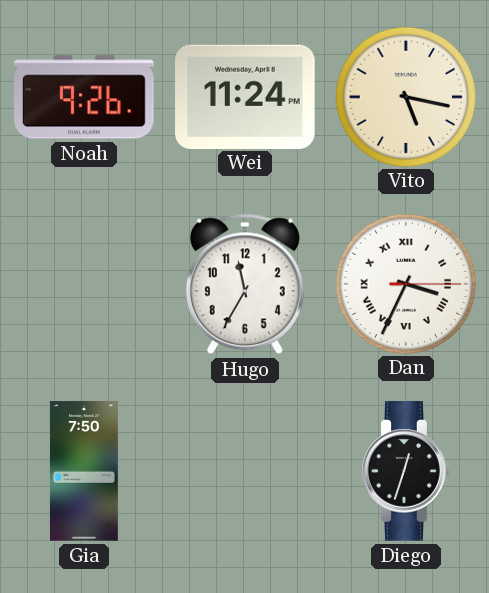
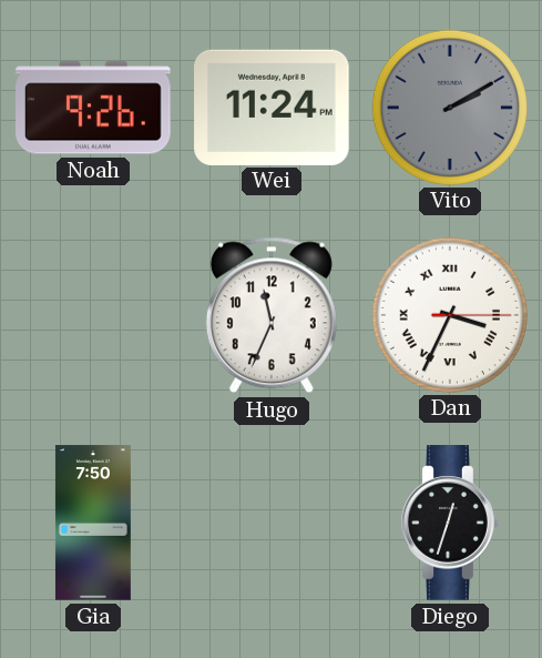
Vito: 5:17 -> 2:10
Vito dial: cream -> grey
Hugo: 11:35 -> 11:34
